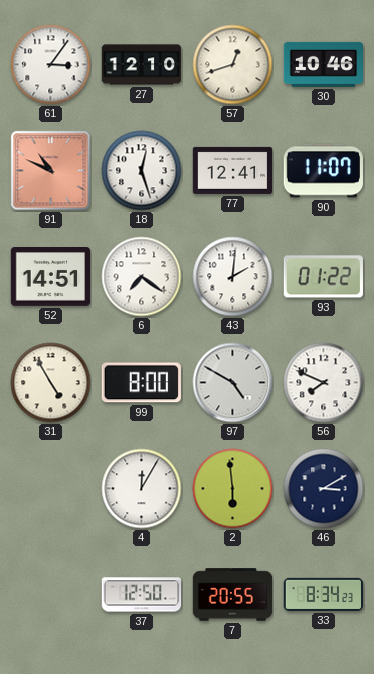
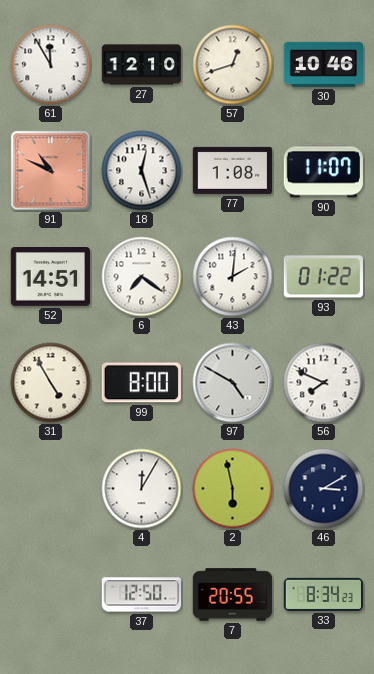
61: 3:06 -> 11:55
77: 12:41 -> 1:08
2: 5:59 -> 5:58
